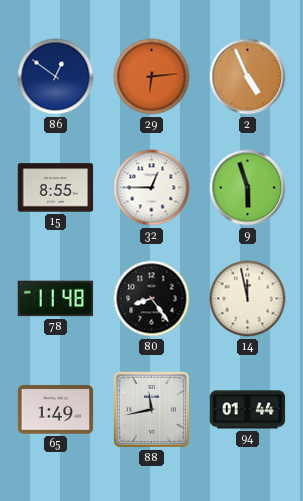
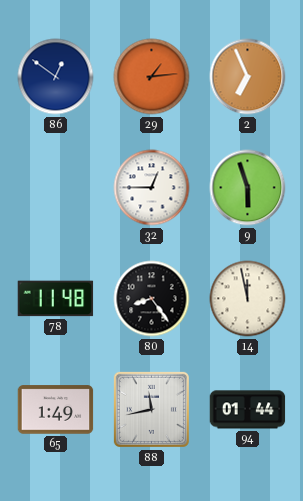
29: 6:14 -> 1:14
2: 4:56 -> 6:56
15: 8:55 -> none
